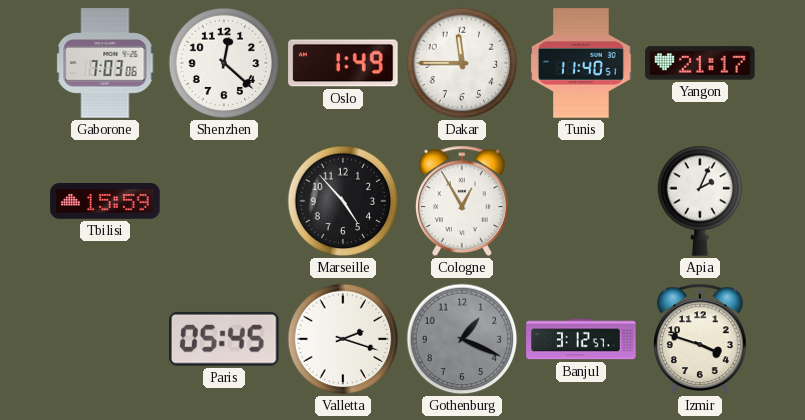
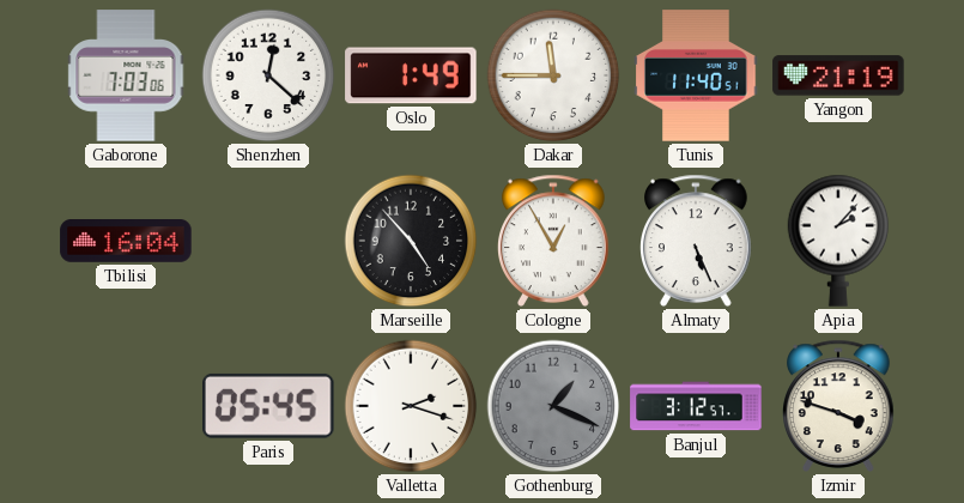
Yangon: 21:17 -> 21:19
Tbilisi: 15:59 -> 16:04
Almaty: none -> 5:26
Apia: 2:04 -> 2:07
